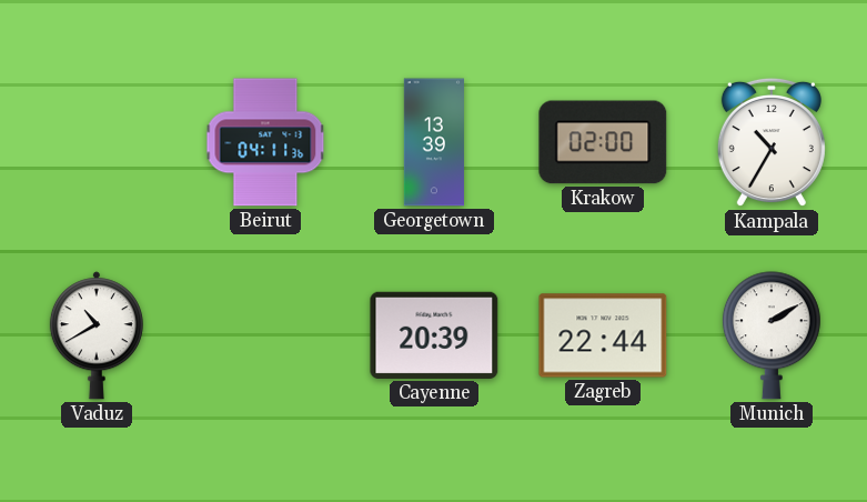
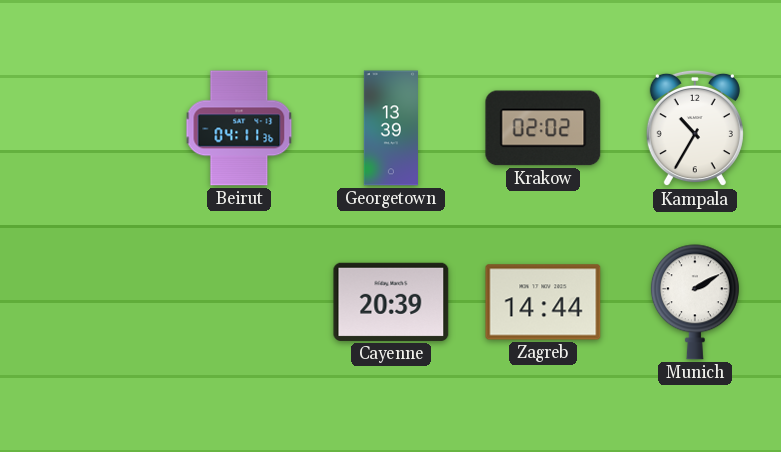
Krakow: 02:00 -> 02:02
Vaduz: 10:40 -> none
Zagreb: 22:44 -> 14:44
